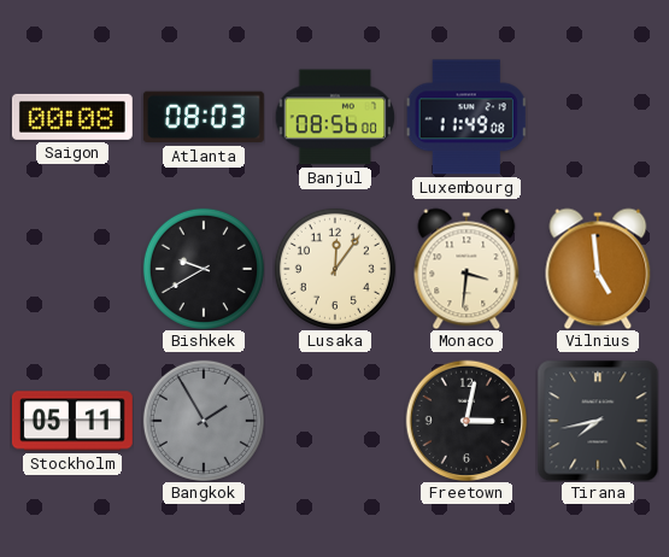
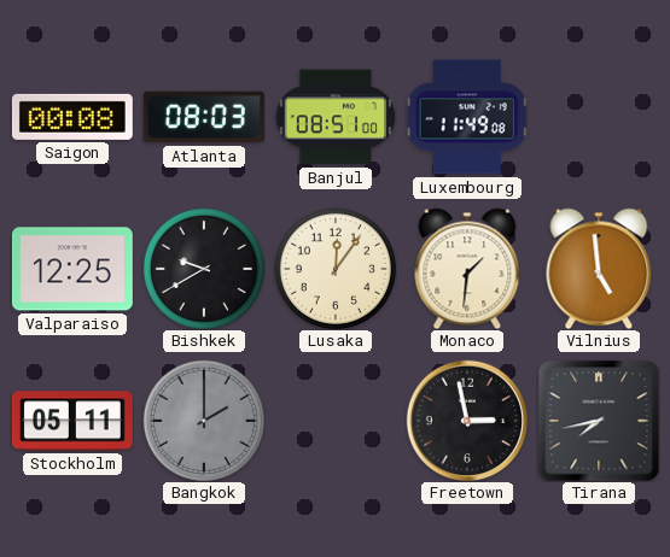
Banjul: 08:56 -> 08:51
Valparaiso: none -> 12:25
Monaco: 3:31 -> 1:31
Bangkok: 1:55 -> 2:00
Freetown: 3:02 -> 2:58
